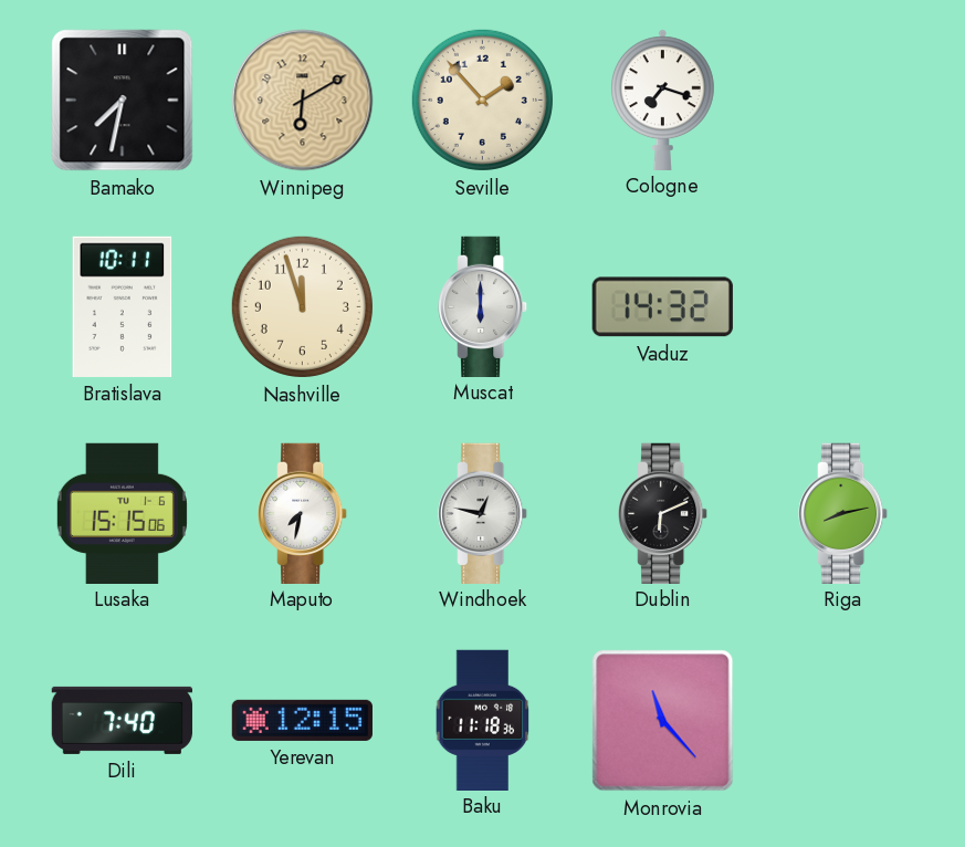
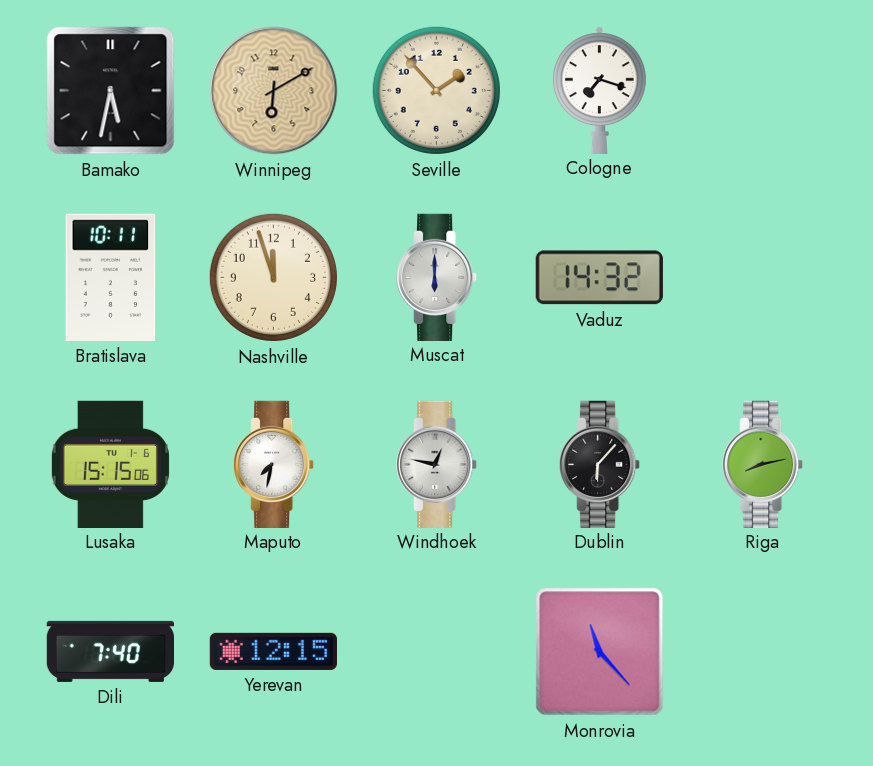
Bamako: 7:32 -> 5:32
Dublin: 6:11 -> 6:07
Baku: 11:18 -> none
